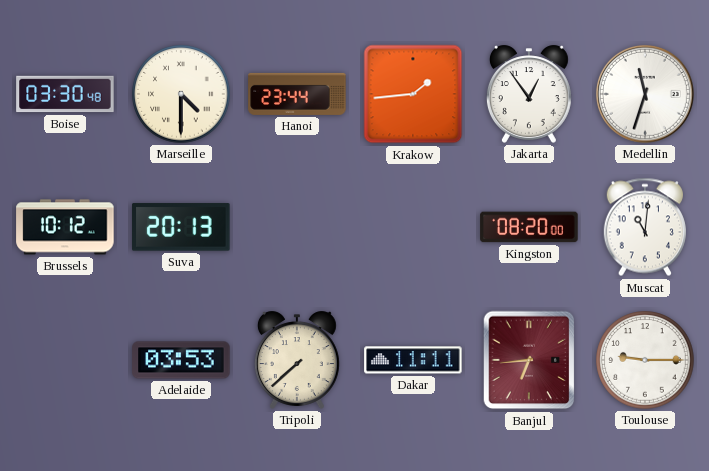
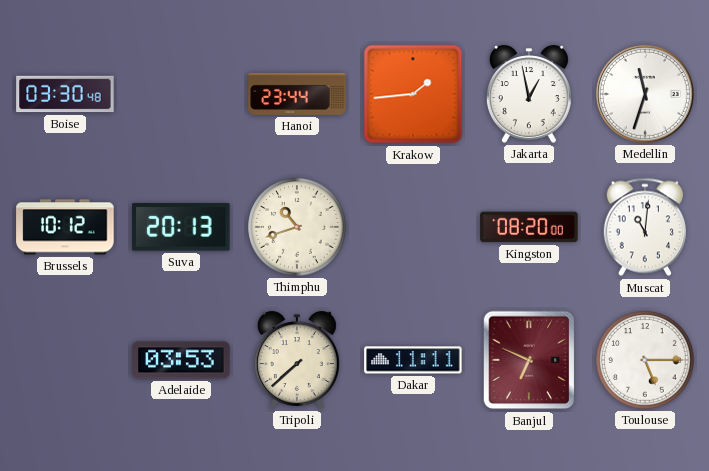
Marseille: 4:30 -> none
Jakarta: 12:54 -> 12:58
Thimphu: none -> 10:42
Banjul: 6:44 -> 6:49
Toulouse: 9:15 -> 5:15
